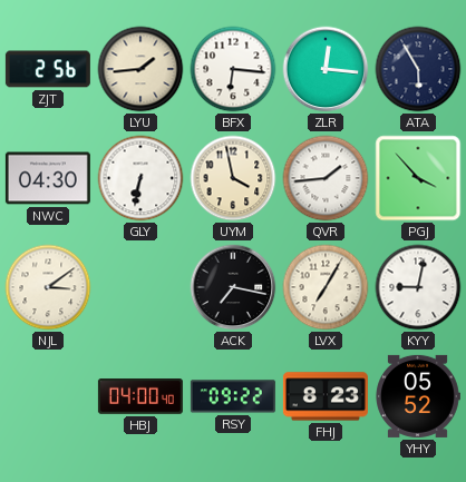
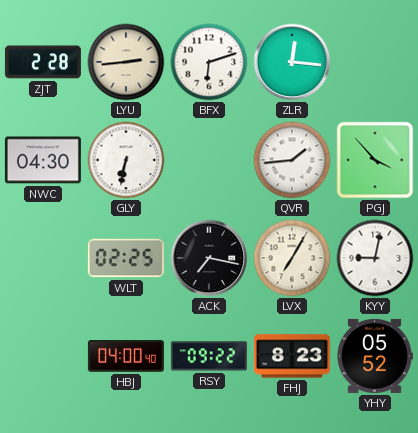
ZJT: 2:56 -> 2:28
LYU: 1:44 -> 2:44
BFX: 6:16 -> 6:12
ATA: 5:55 -> none
UYM: 3:58 -> none
NJL: 3:09 -> none
WLT: none -> 02:25
